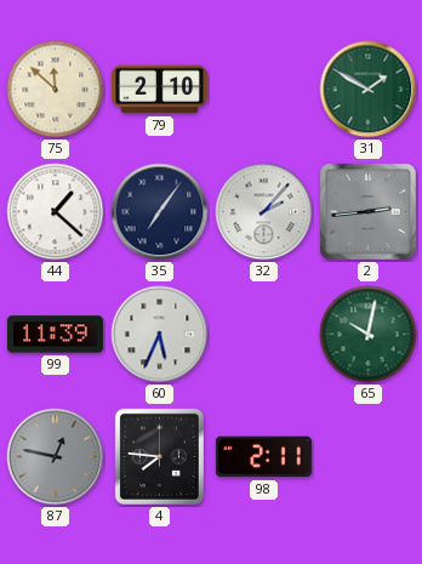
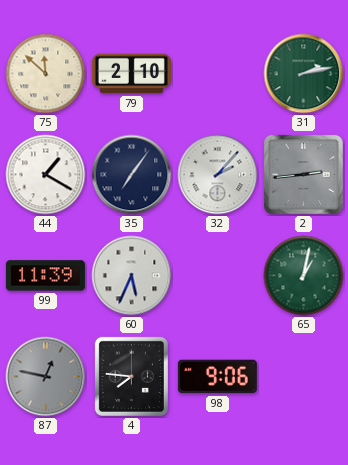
31: 1:50 -> 2:13
44: 1:22 -> 1:20
65: 10:02 -> 1:02
98: 2:11 -> 9:06
